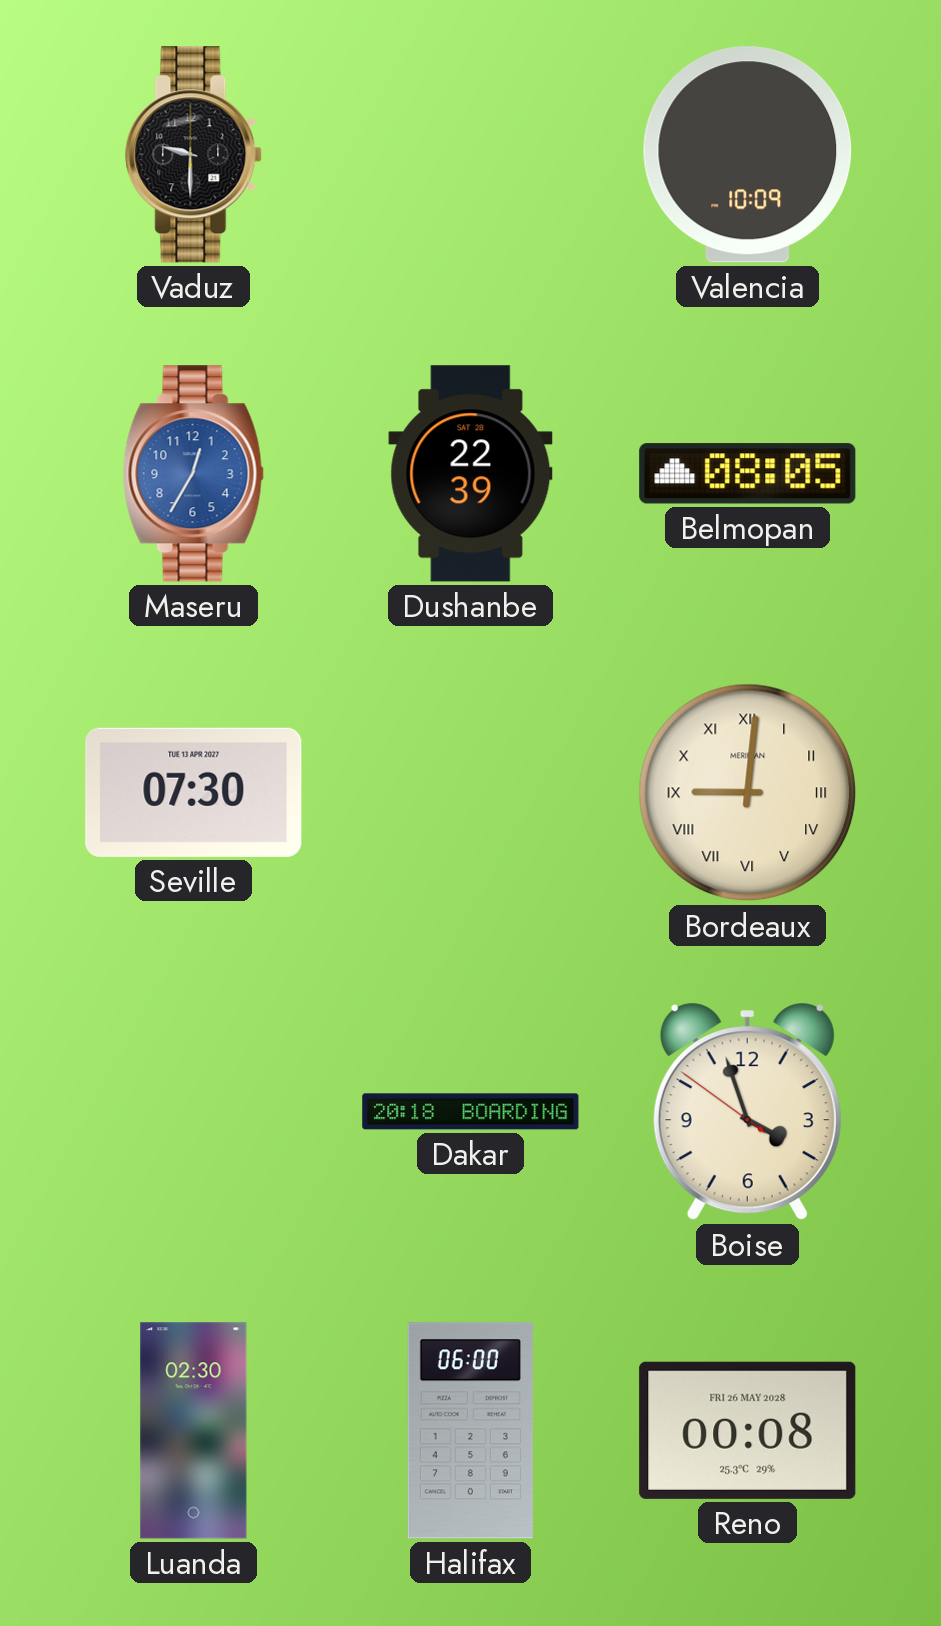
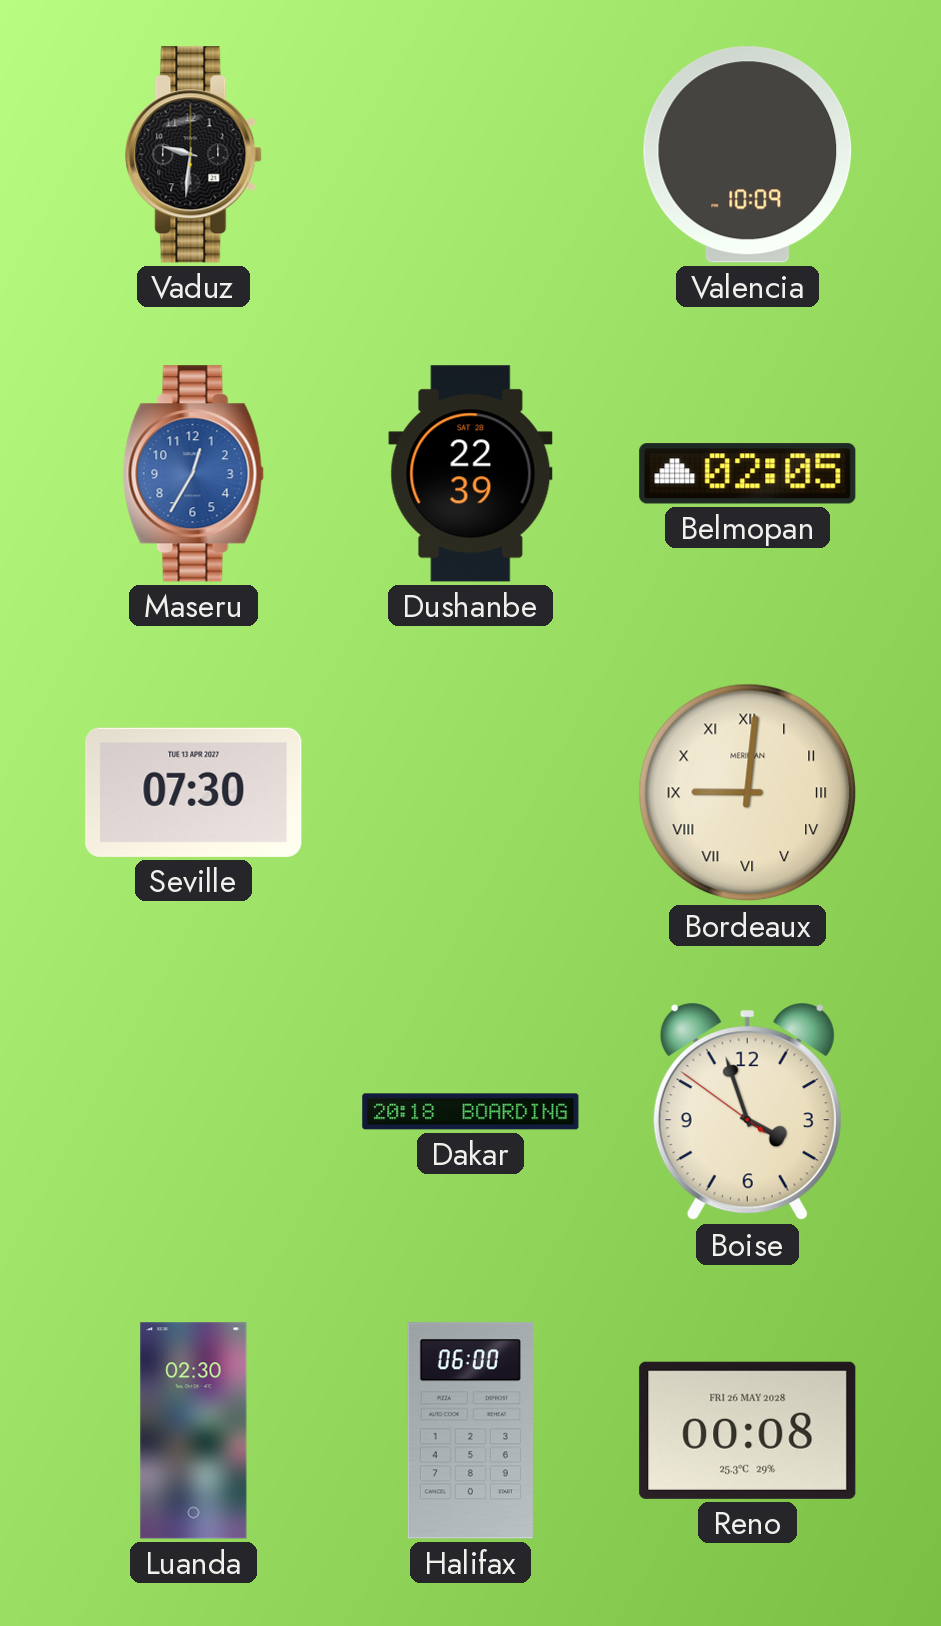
Vaduz: 9:30 -> 9:31
Belmopan: 08:05 -> 02:05
